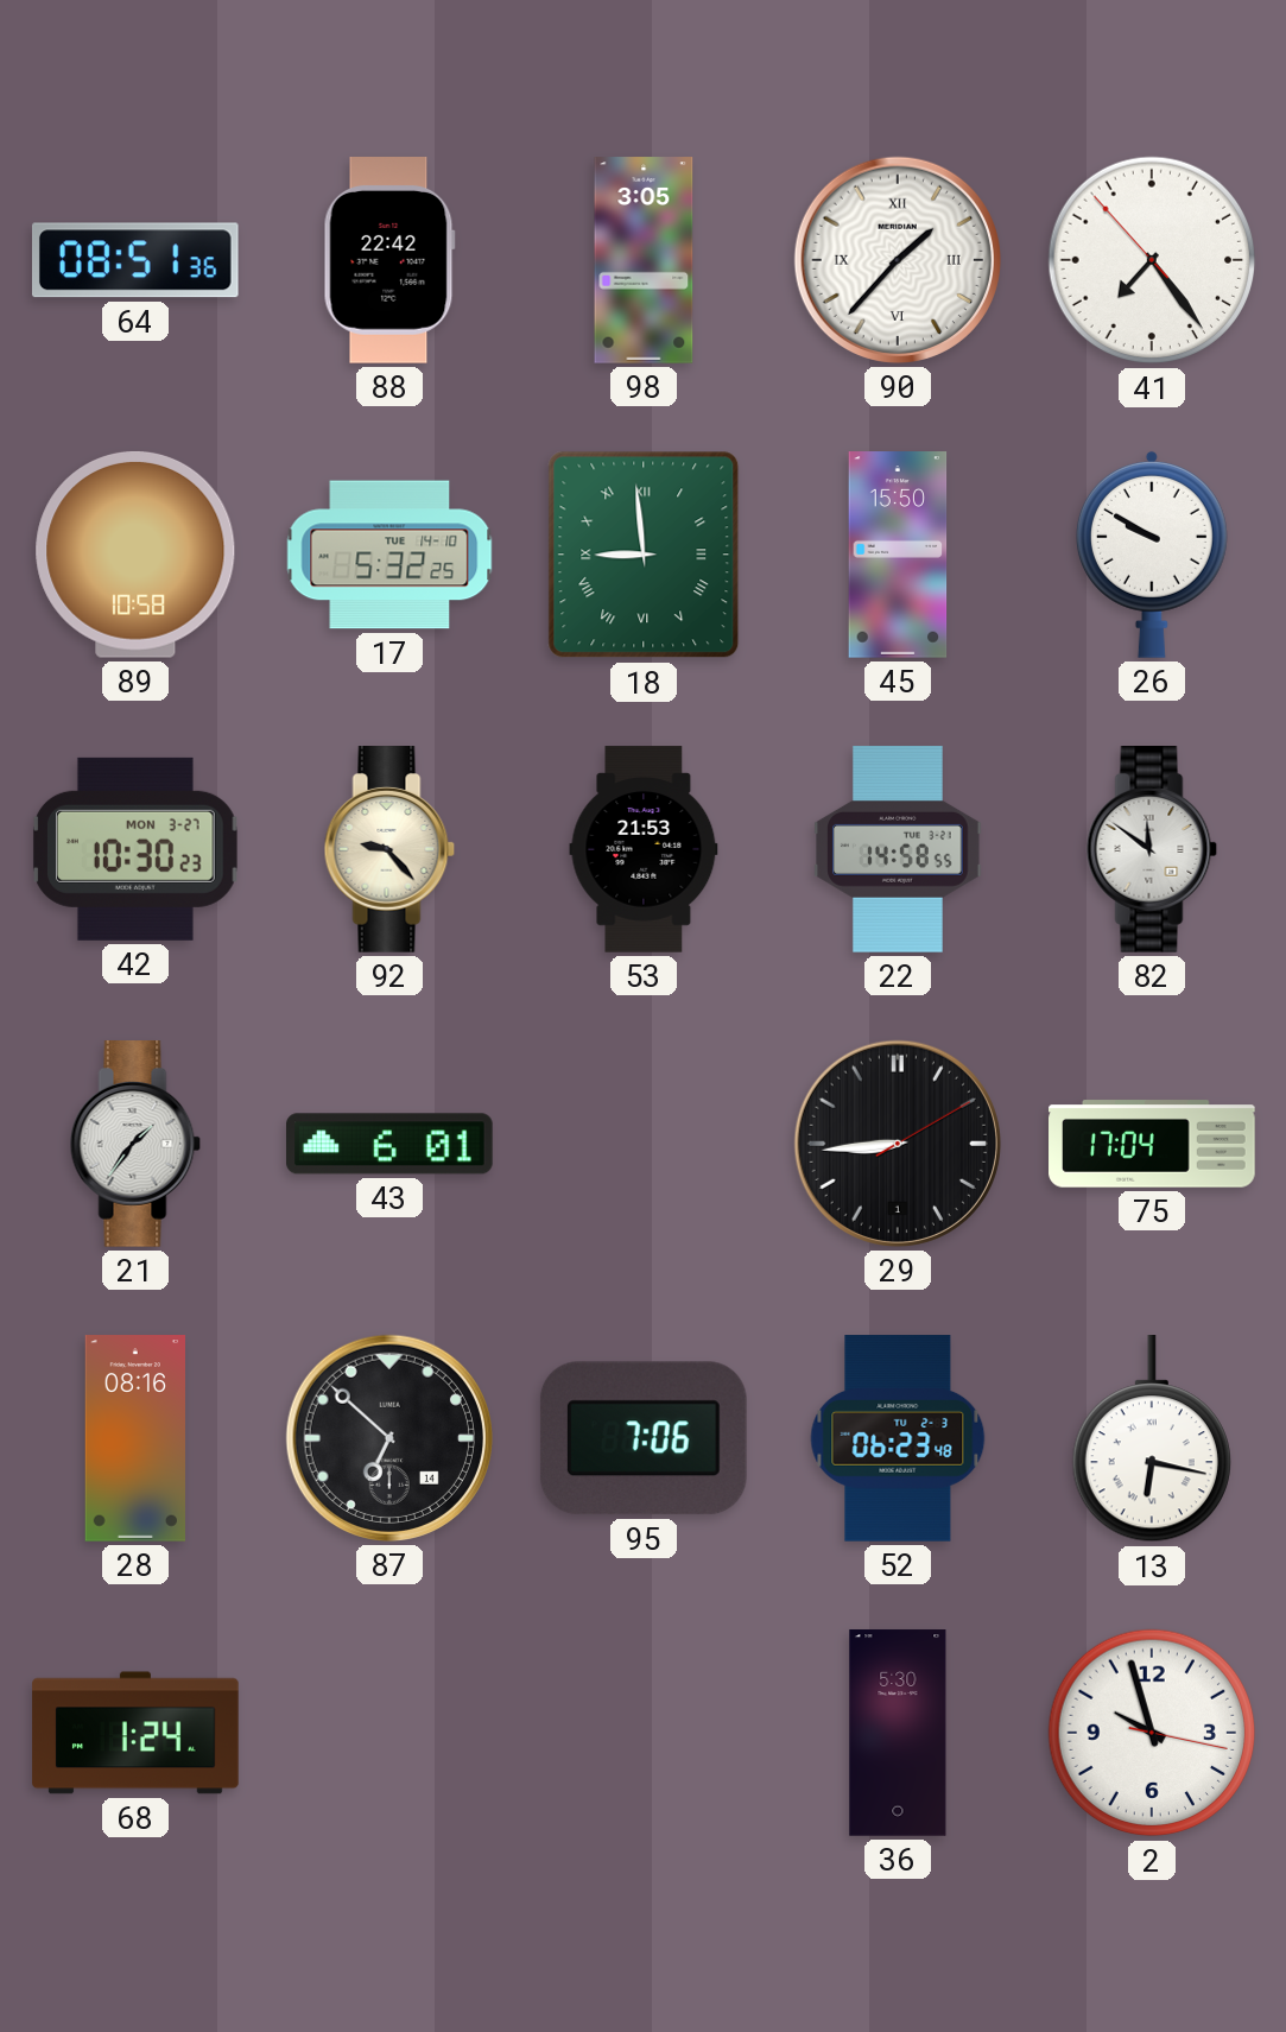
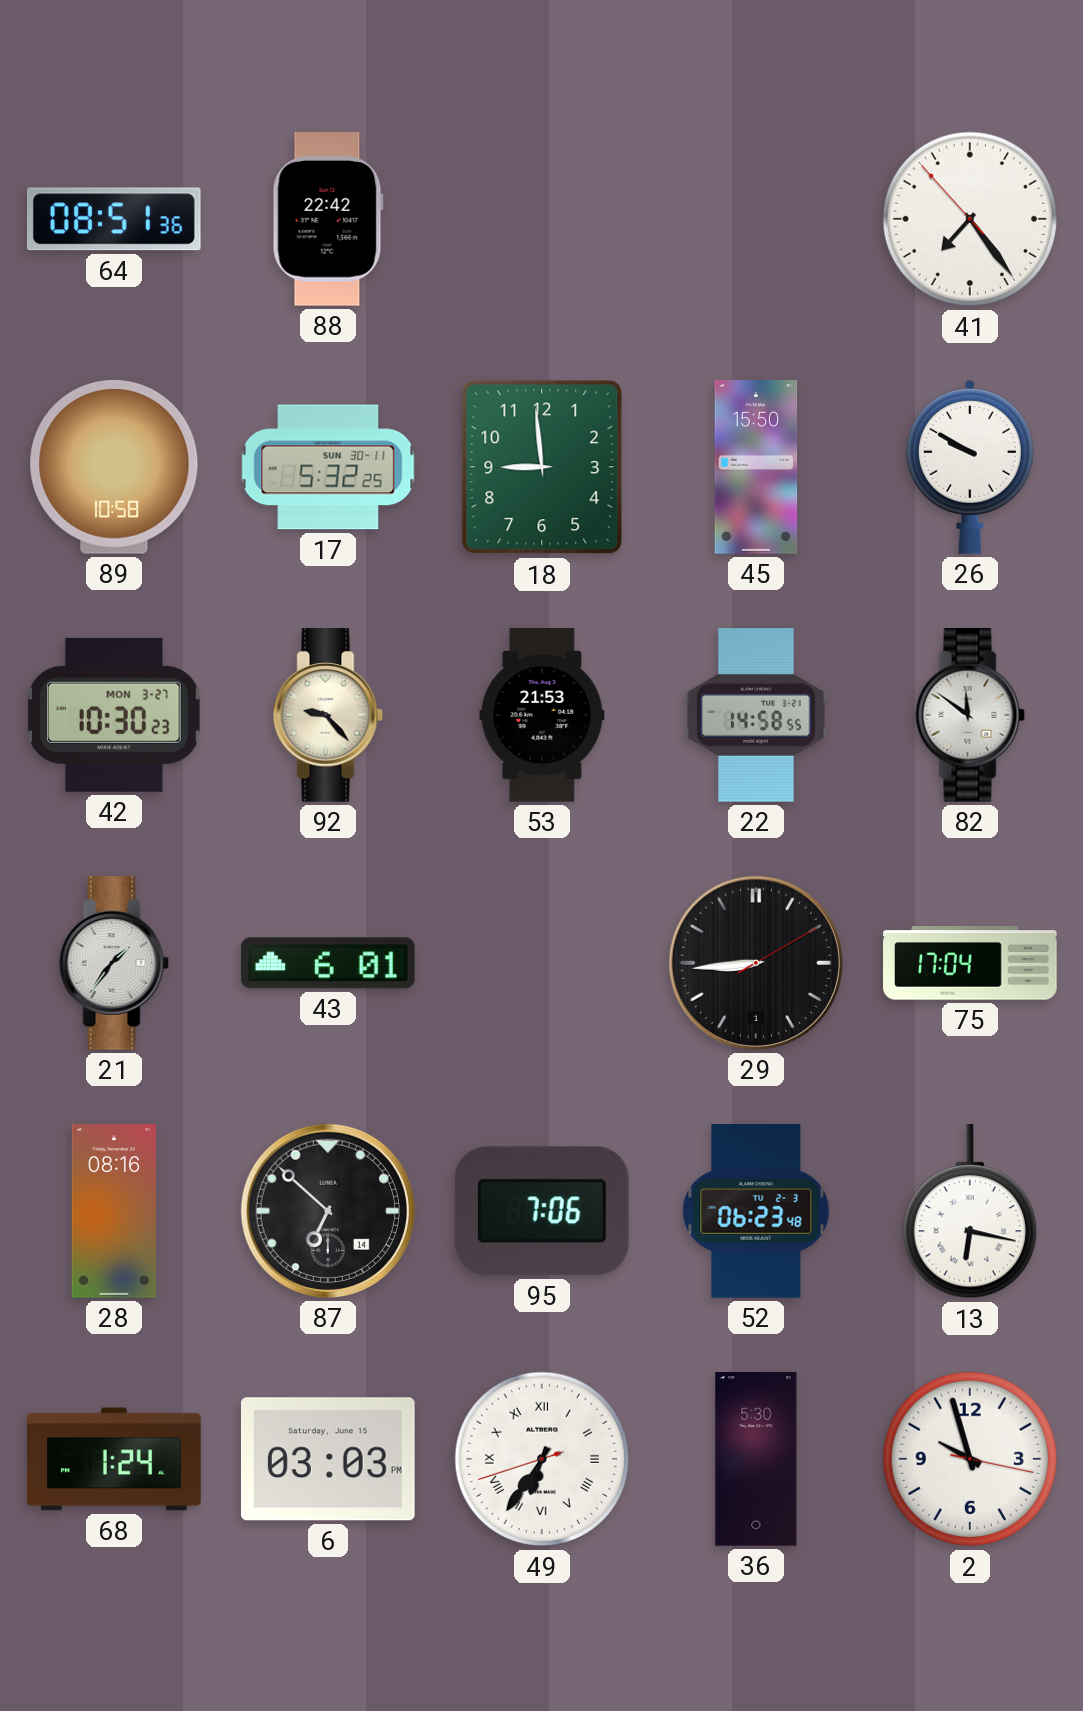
98: 3:05 -> none
90: 1:37 -> none
17 date: TUE 14-10 -> SUN 30-11
18 numerals: Roman -> Arabic
6: none -> 03:03
49: none -> 6:35
